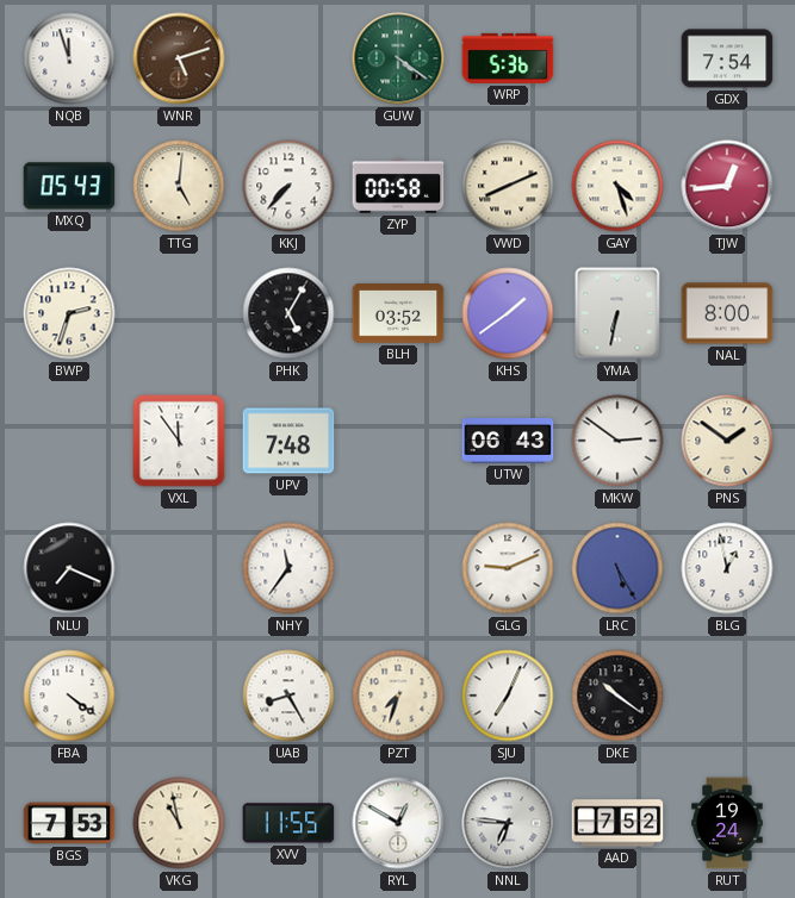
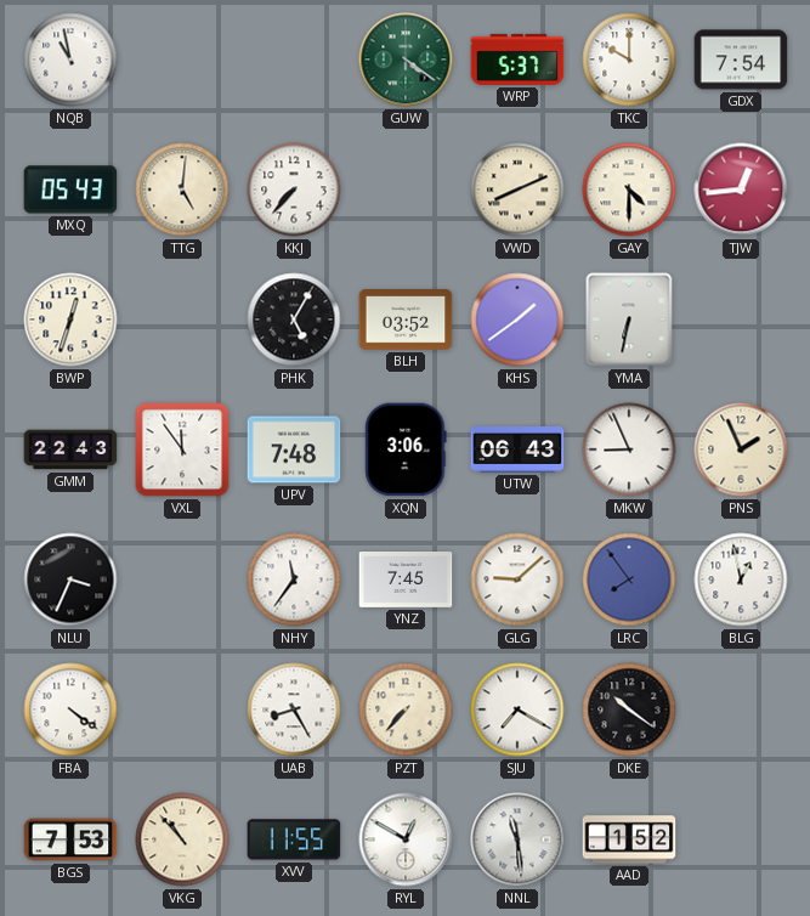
NQB: 11:57 -> 10:58
WNR: 5:12 -> none
WRP: 5:36 -> 5:37
TKC: none -> 10:00
ZYP: 00:58 -> none
GAY: 4:27 -> 4:30
BWP: 2:33 -> 12:33
NAL: 8:00 -> none
GMM: none -> 22:43
XQN: none -> 3:06
MKW: 2:51 -> 8:56
PNS: 1:51 -> 1:56
NLU: 7:19 -> 3:34
YNZ: none -> 7:45
GLG: 9:11 -> 9:08
LRC: 5:25 -> 7:54
PZT: 7:33 -> 7:37
SJU: 7:04 -> 7:20
VKG: 10:58 -> 10:53
NNL: 6:46 -> 11:29
AAD: 7:52 -> 1:52
RUT: 19:24 -> none
